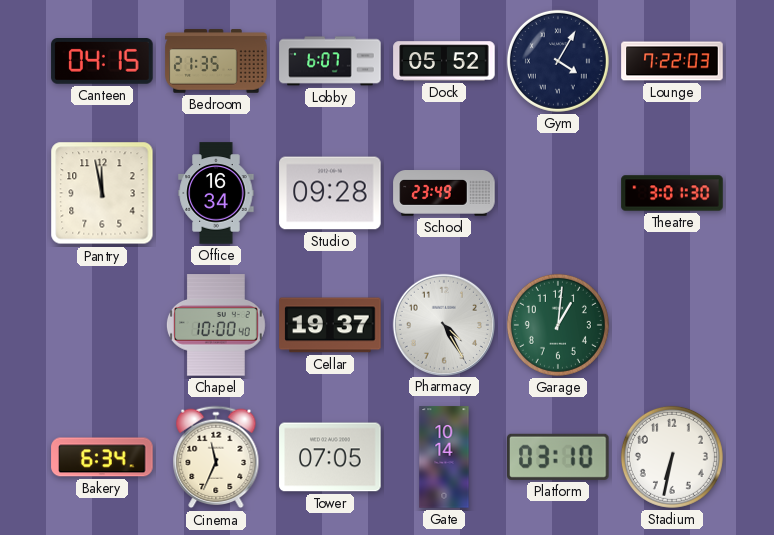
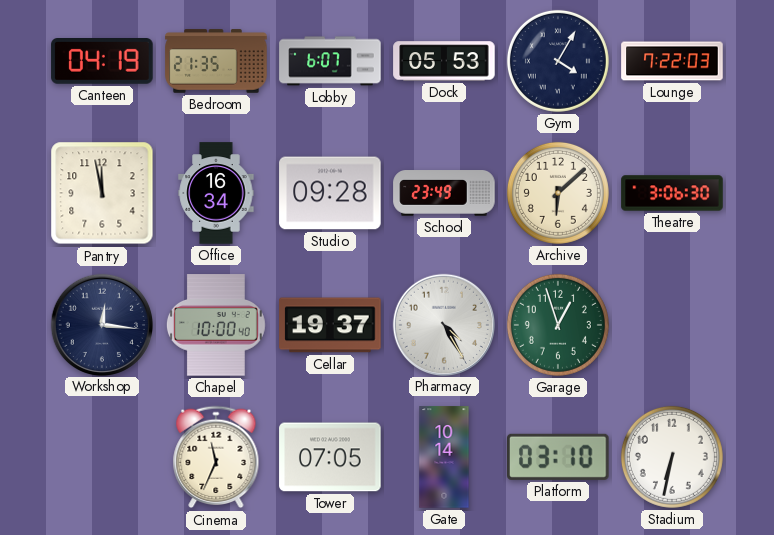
Canteen: 04:15 -> 04:19
Dock: 05:52 -> 05:53
Archive: none -> 6:08
Theatre: 3:01 -> 3:06
Workshop: none -> 12:16
Garage: 1:01 -> 12:57
Bakery: 6:34 -> none
